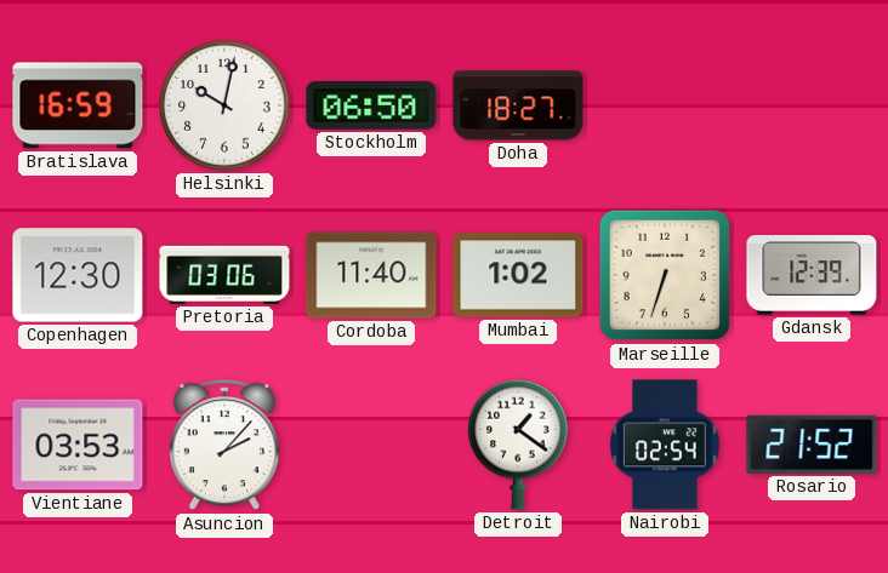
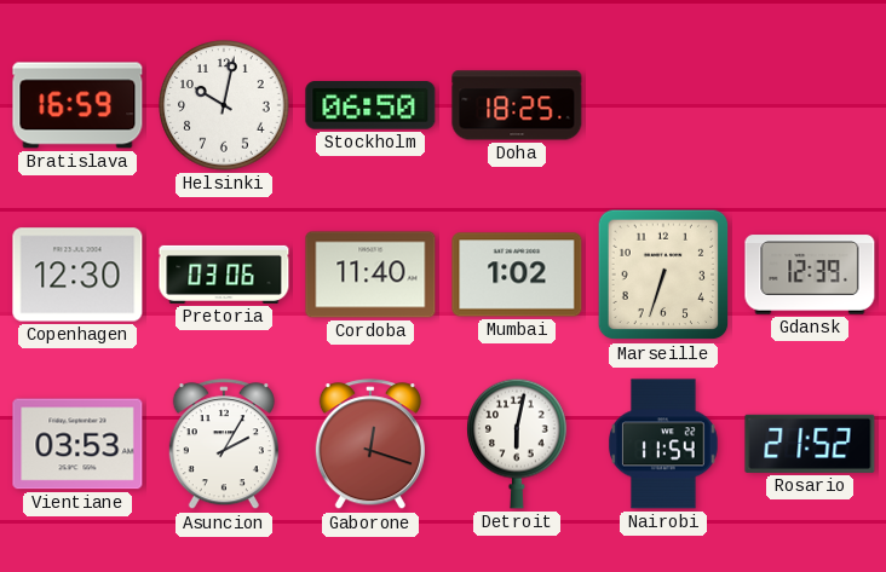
Doha: 18:27 -> 18:25
Asuncion: 2:07 -> 2:05
Gaborone: none -> 12:18
Detroit: 1:21 -> 6:02
Nairobi: 02:54 -> 11:54
